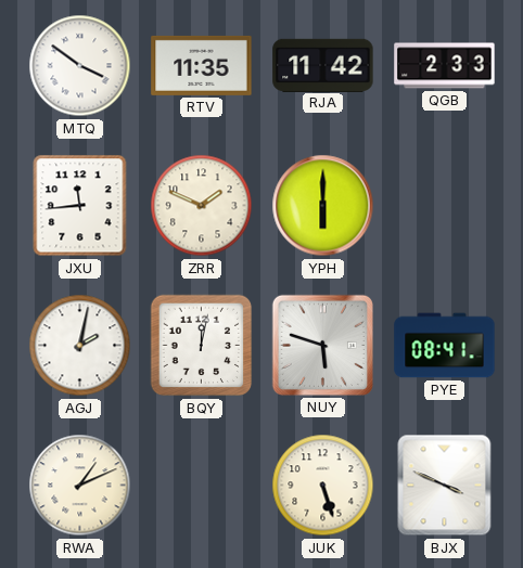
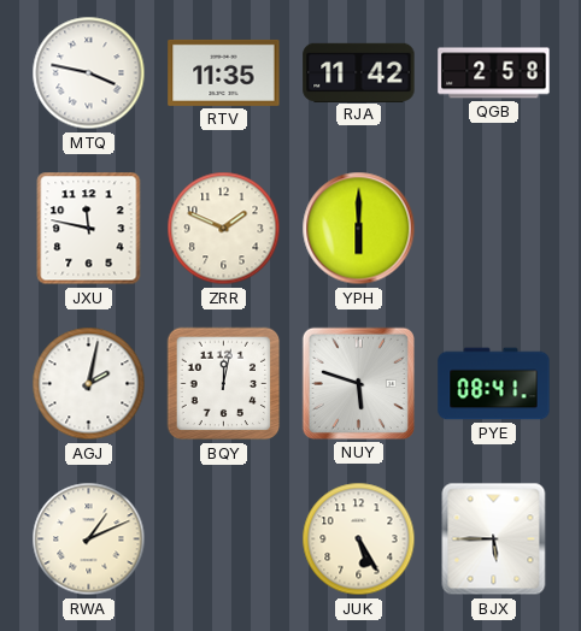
MTQ: 3:51 -> 3:47
QGB: 2:33 -> 2:58
JXU: 11:44 -> 11:47
JUK: 5:27 -> 5:25
BJX: 3:49 -> 5:45
